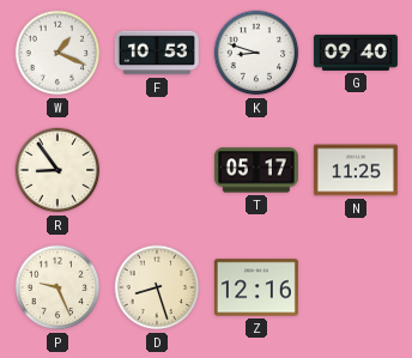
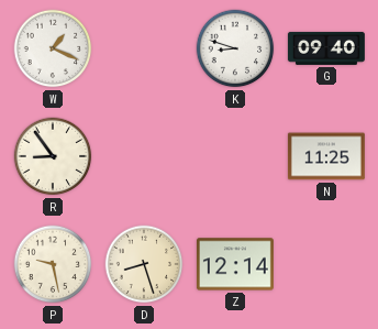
F: 10:53 -> none
T: 05:17 -> none
P: 9:26 -> 9:28
Z: 12:16 -> 12:14
